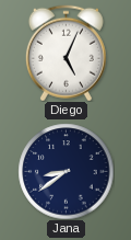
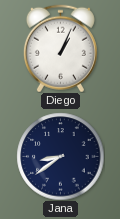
Diego: 5:04 -> 1:04
